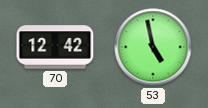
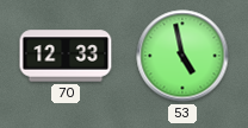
70: 12:42 -> 12:33
